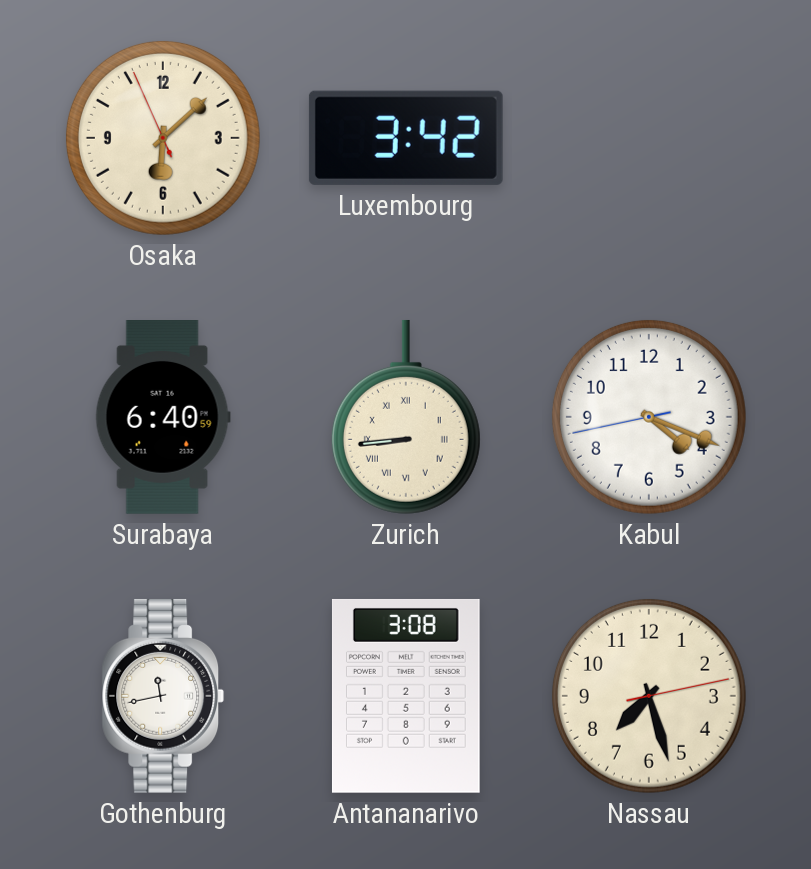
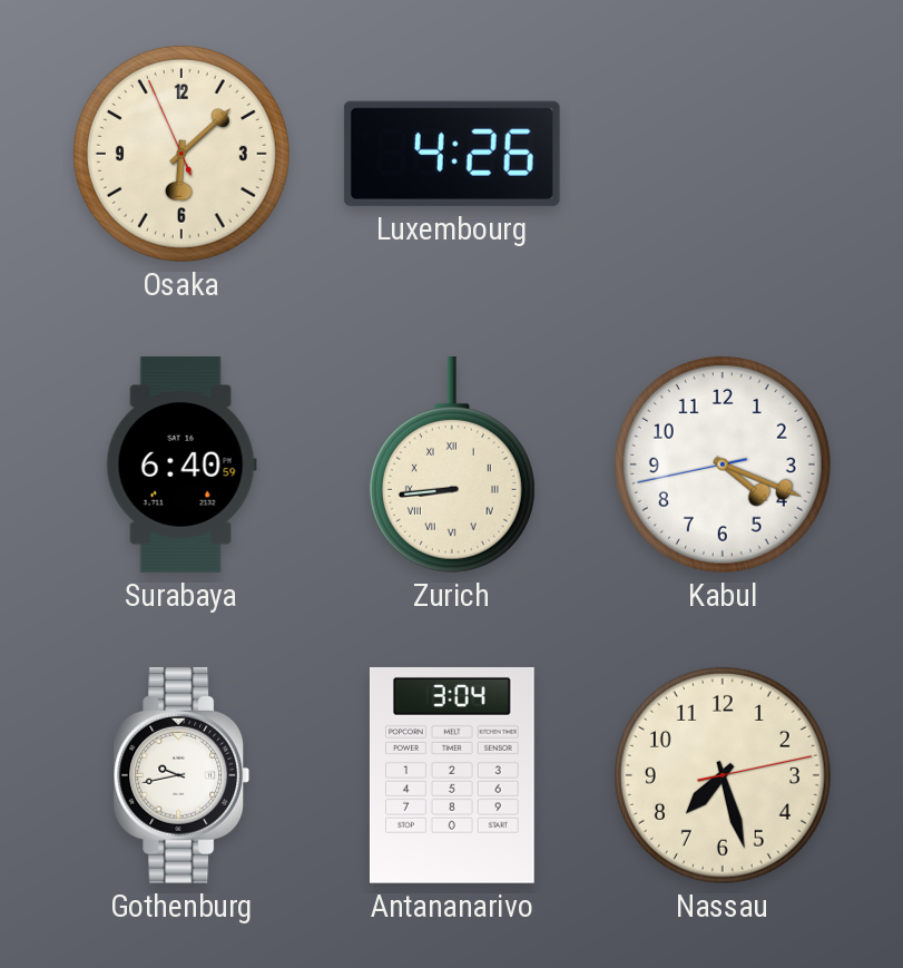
Luxembourg: 3:42 -> 4:26
Gothenburg: 11:43 -> 9:43
Antananarivo: 3:08 -> 3:04
